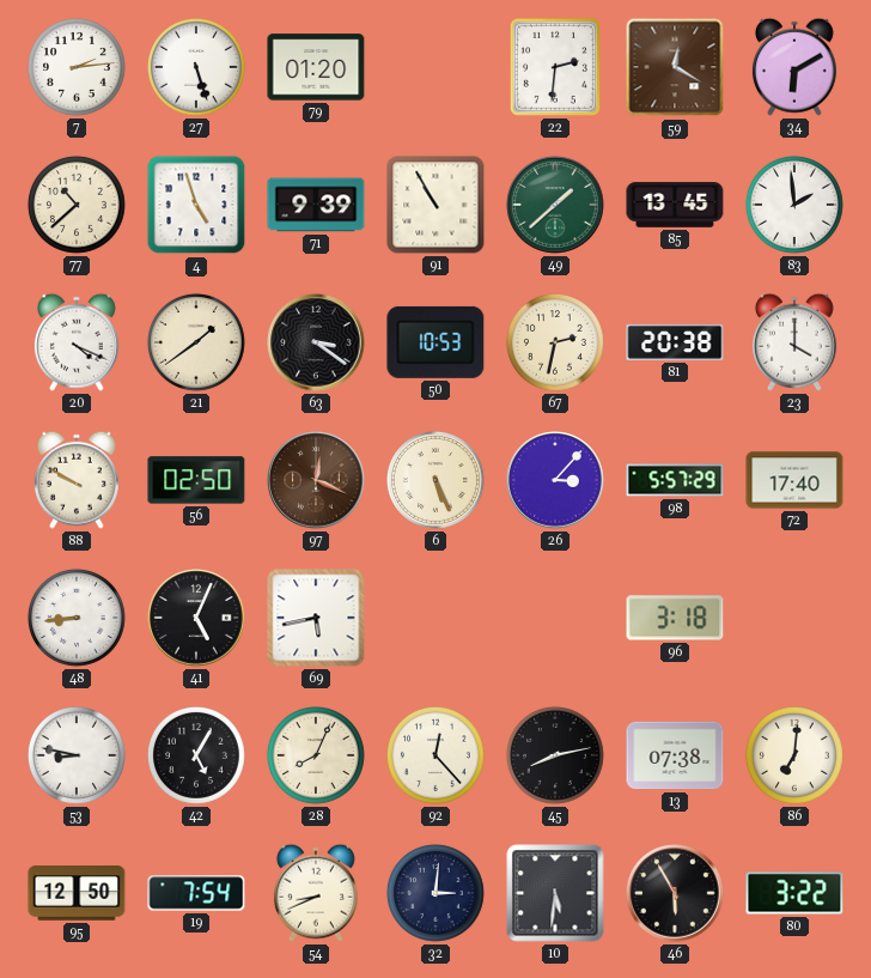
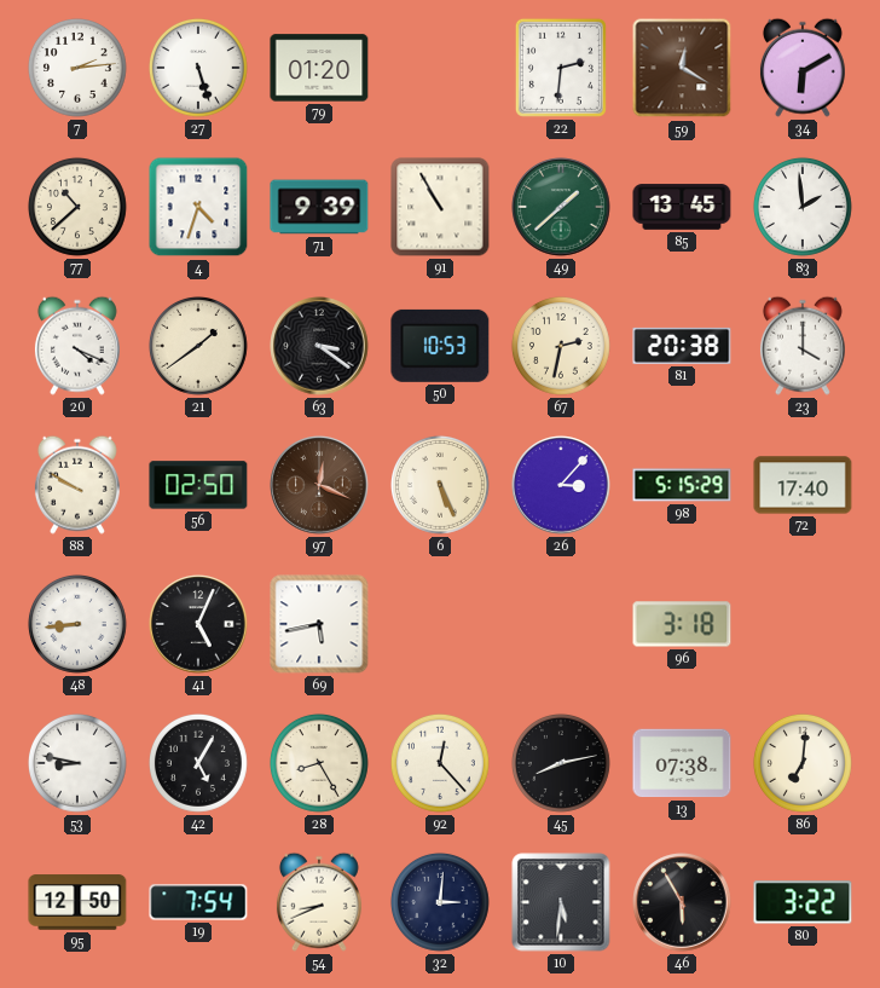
4: 4:57 -> 4:33
98: 5:57 -> 5:15
28: 8:04 -> 8:25
